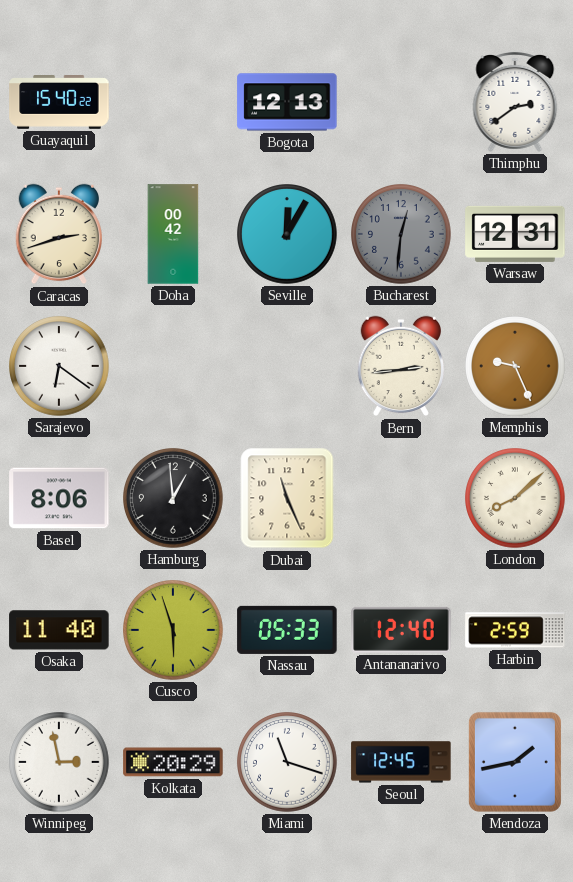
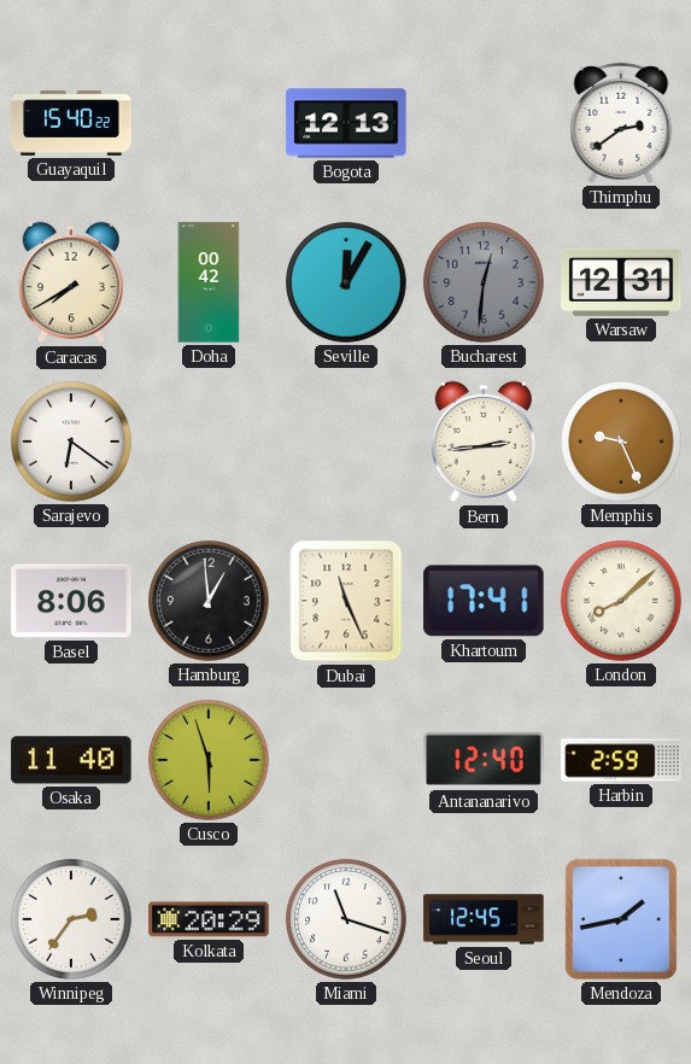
Caracas: 2:42 -> 7:40
Khartoum: none -> 17:41
Nassau: 05:33 -> none
Winnipeg: 2:58 -> 2:36
